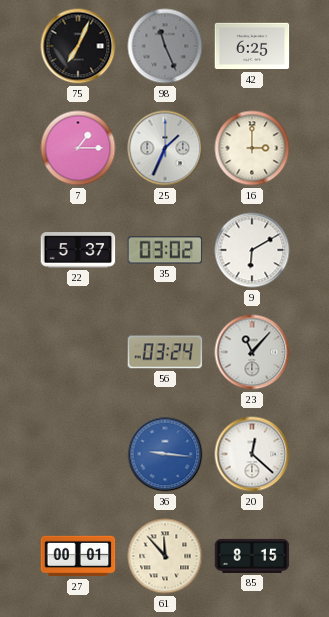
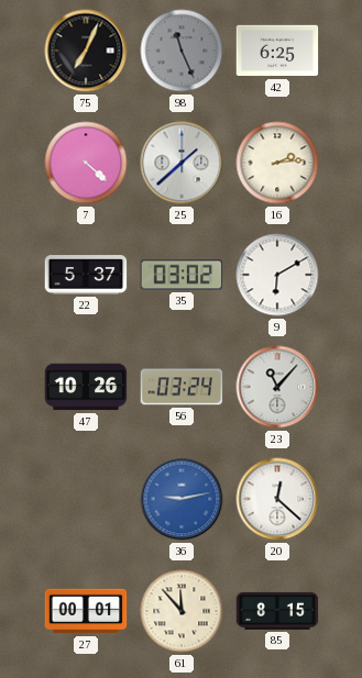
7: 1:15 -> 4:22
25: 1:34 -> 1:38
16: 3:00 -> 2:14
47: none -> 10:26
36: 9:16 -> 9:13
